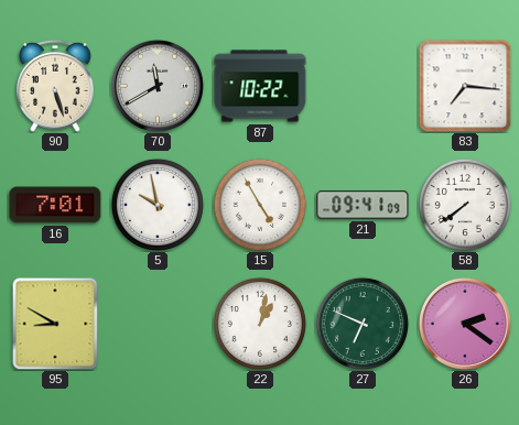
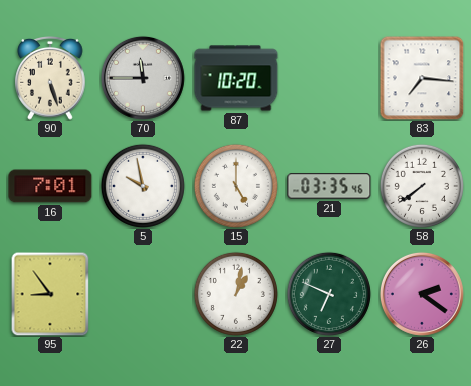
70: 11:40 -> 11:45
87: 10:22 -> 10:20
15: 4:55 -> 5:00
21: 09:41 -> 03:35
95: 8:50 -> 8:54
